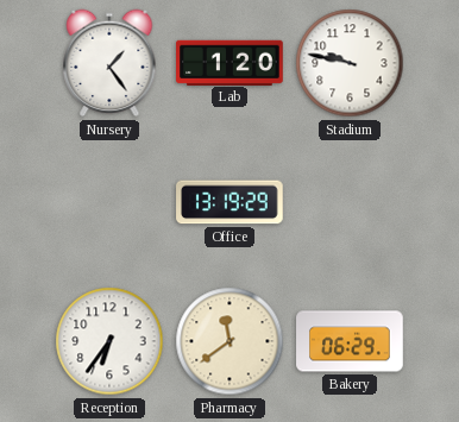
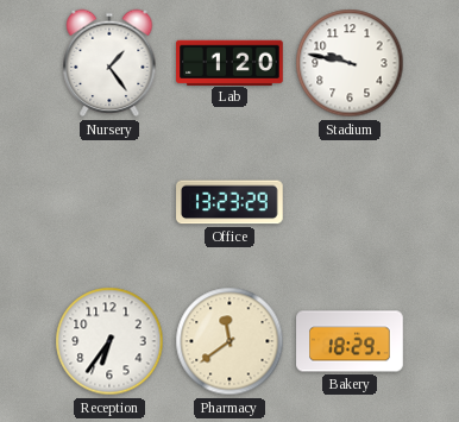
Office: 13:19 -> 13:23
Bakery: 06:29 -> 18:29
